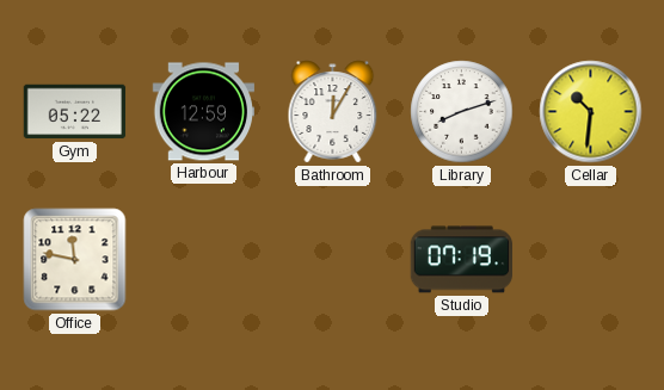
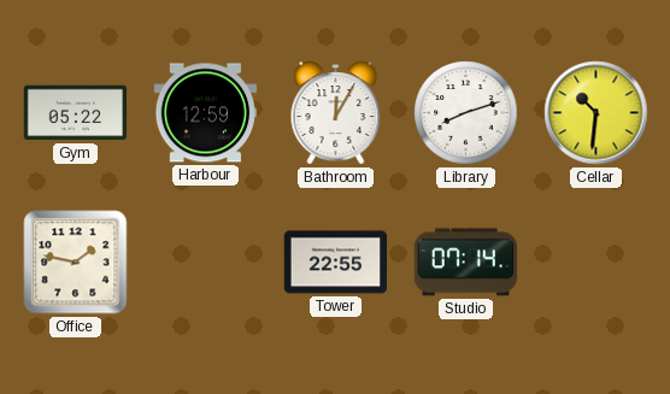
Office: 11:47 -> 1:47
Tower: none -> 22:55
Studio: 07:19 -> 07:14
